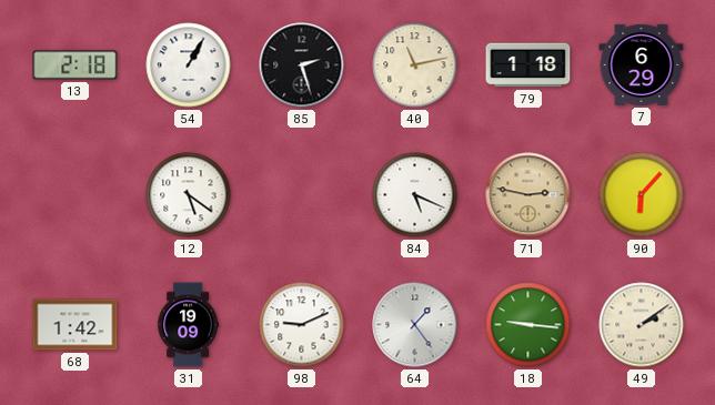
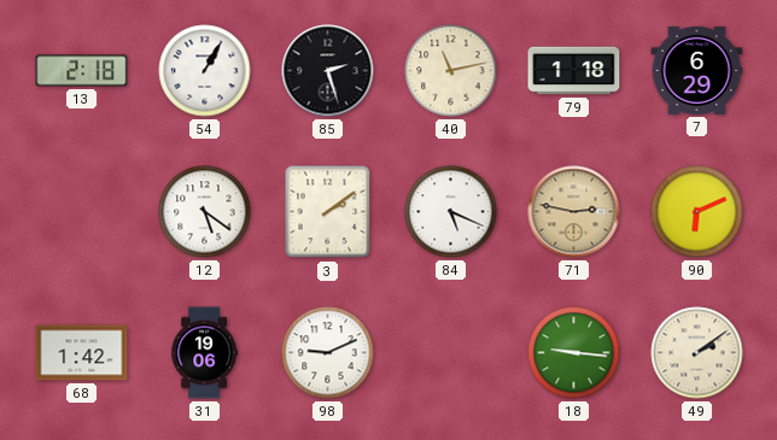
3: none -> 2:09
90: 6:07 -> 6:11
31: 19:09 -> 19:06
64: 1:24 -> none
